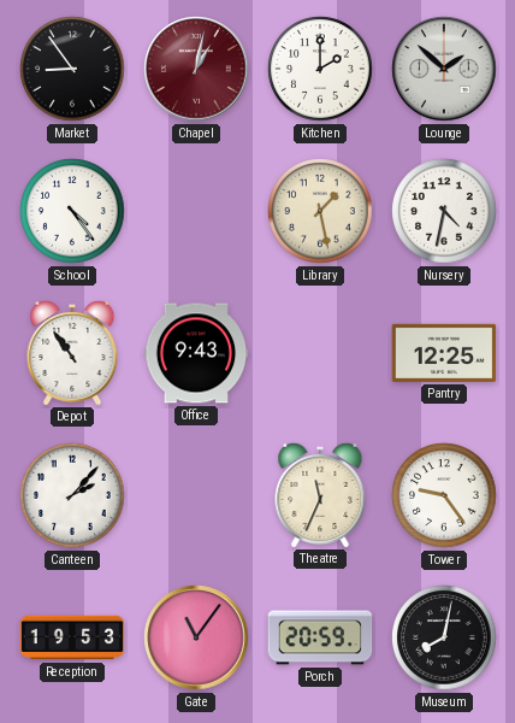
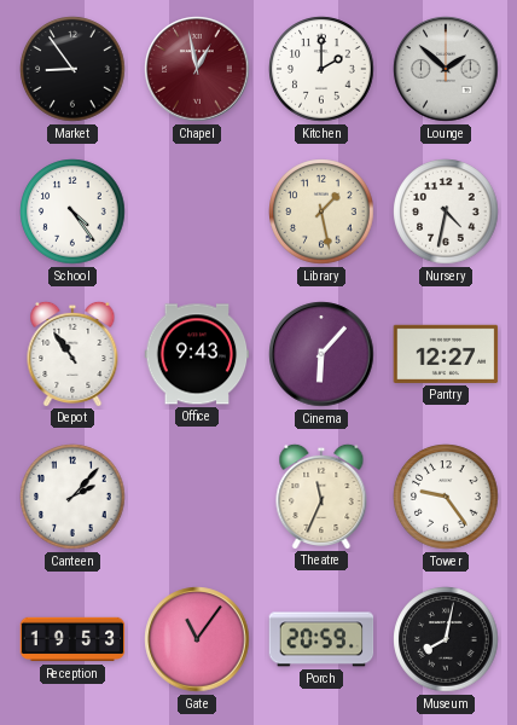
Chapel: 1:02 -> 12:58
Cinema: none -> 6:07
Pantry: 12:25 -> 12:27
